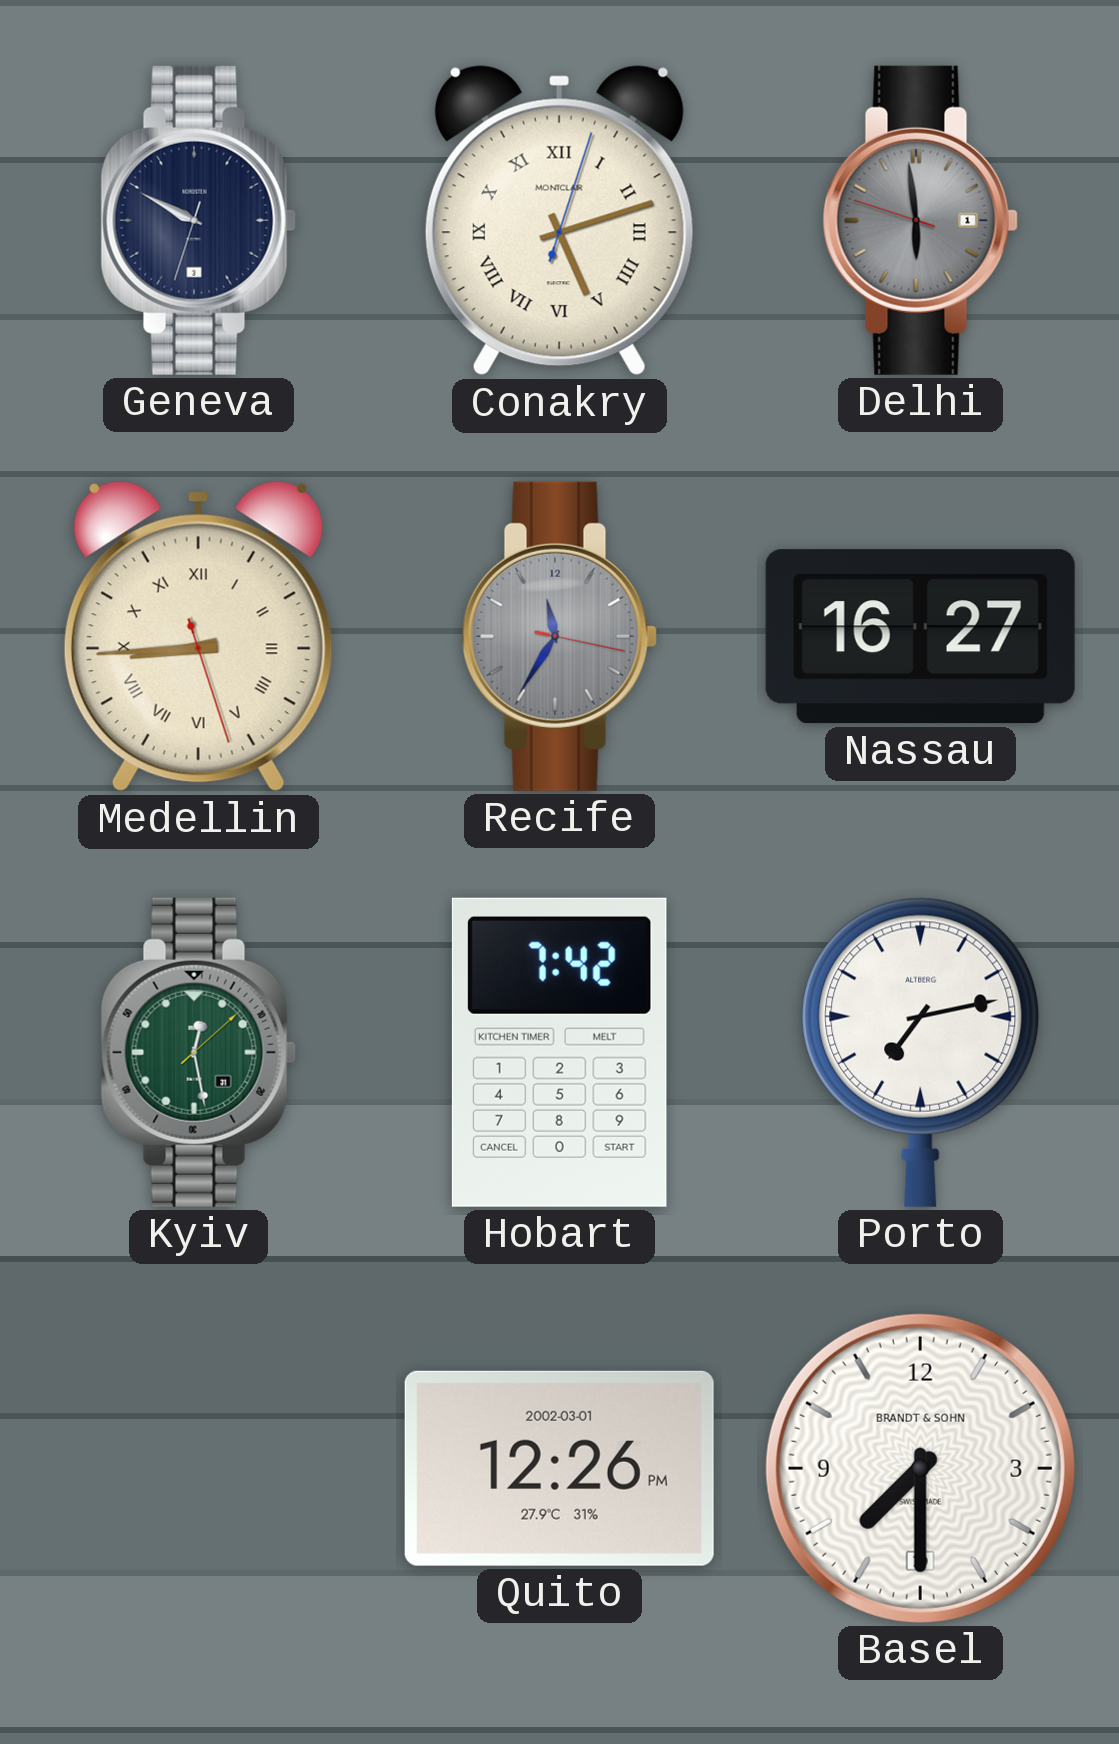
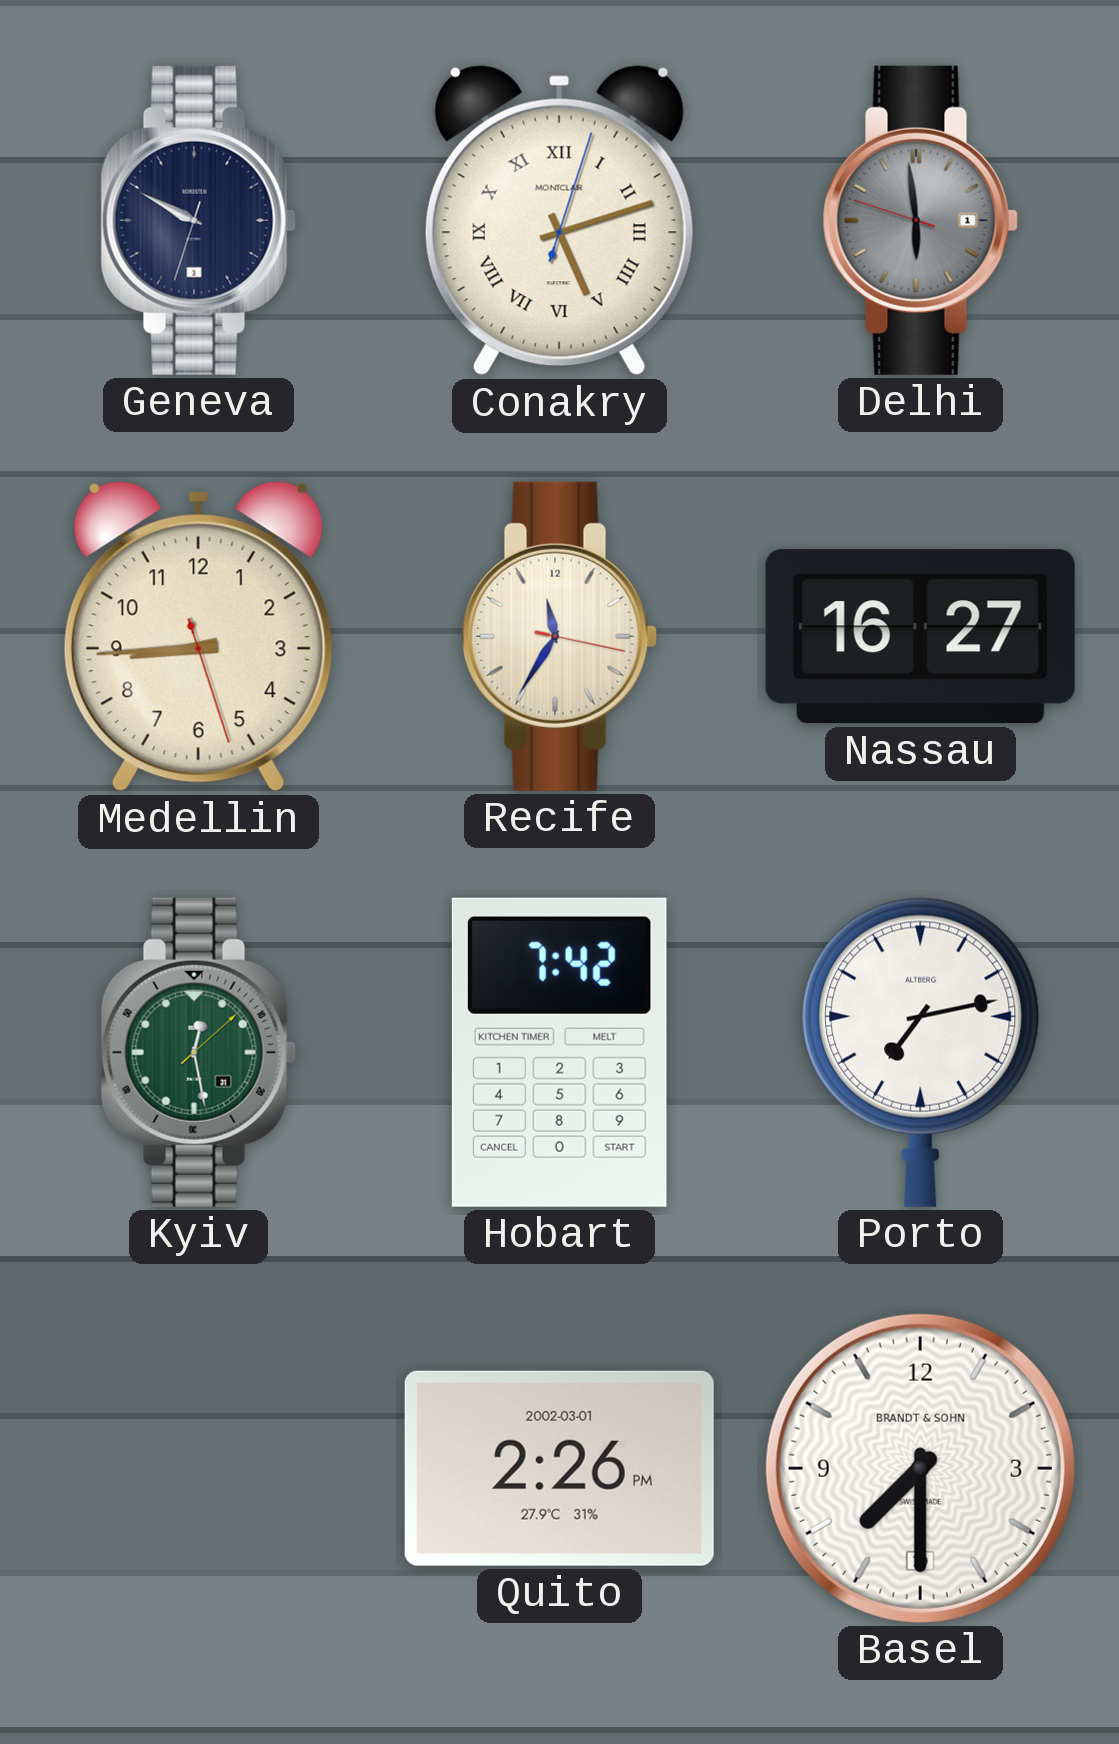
Medellin numerals: Roman -> Arabic
Recife dial: grey -> cream
Quito: 12:26 -> 2:26
